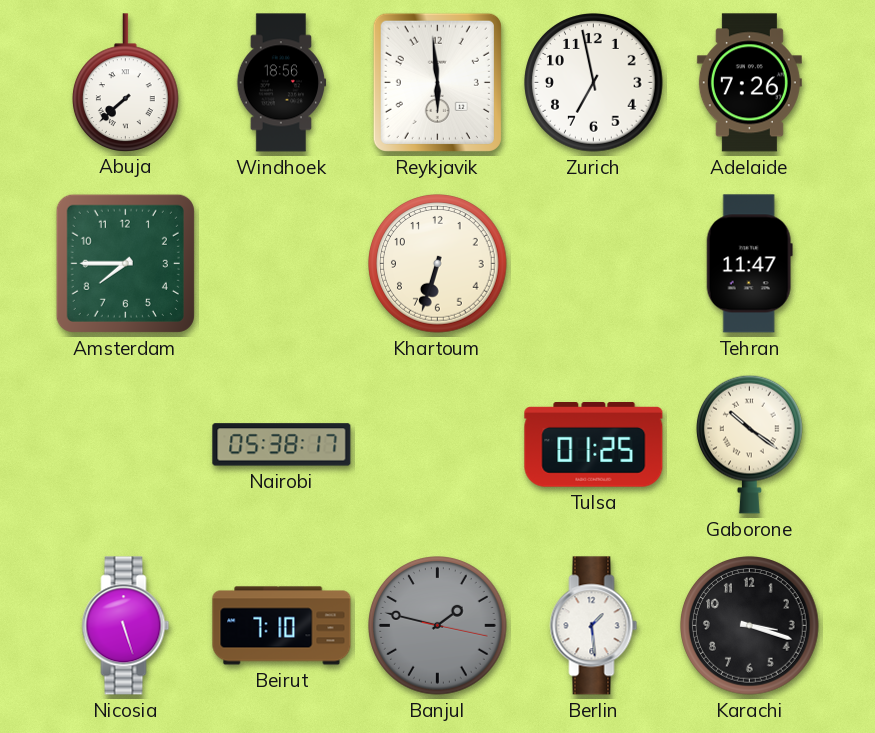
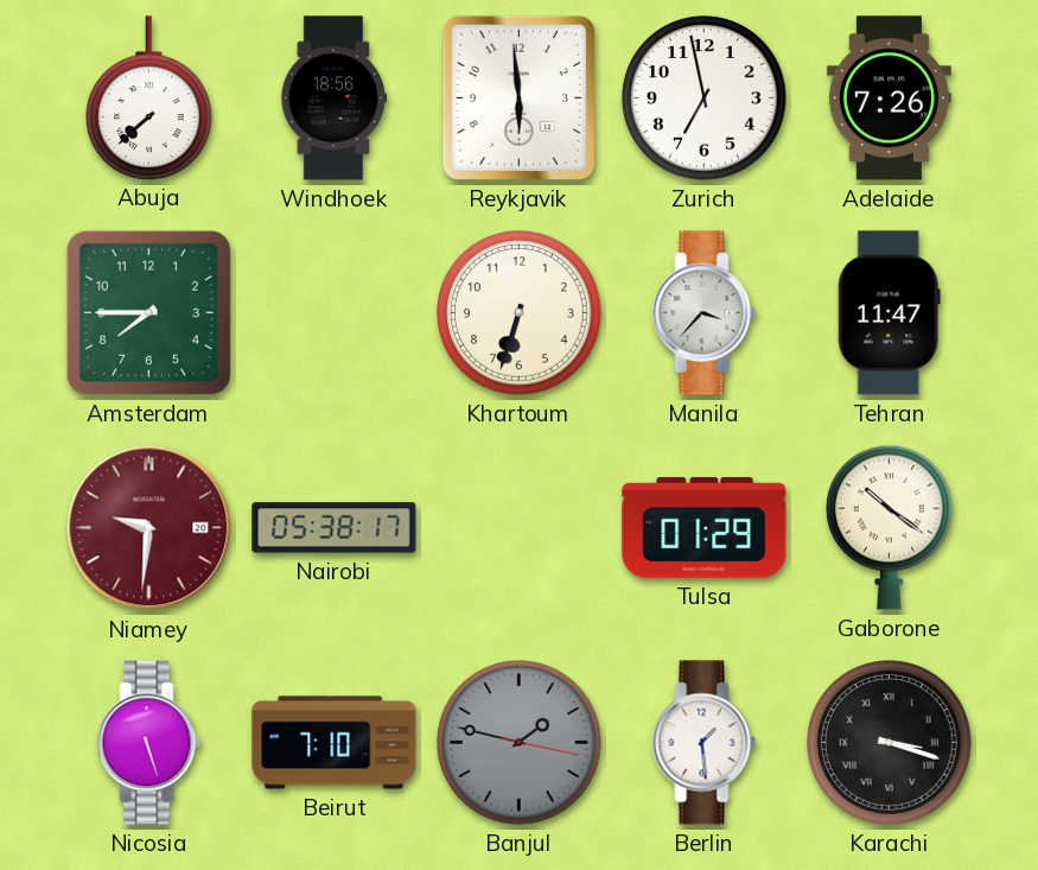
Manila: none -> 3:37
Niamey: none -> 9:31
Tulsa: 01:25 -> 01:29
Karachi numerals: Arabic -> Roman
